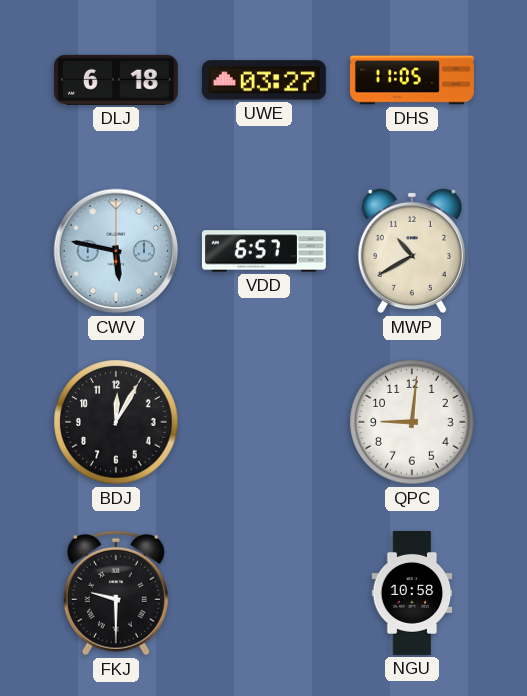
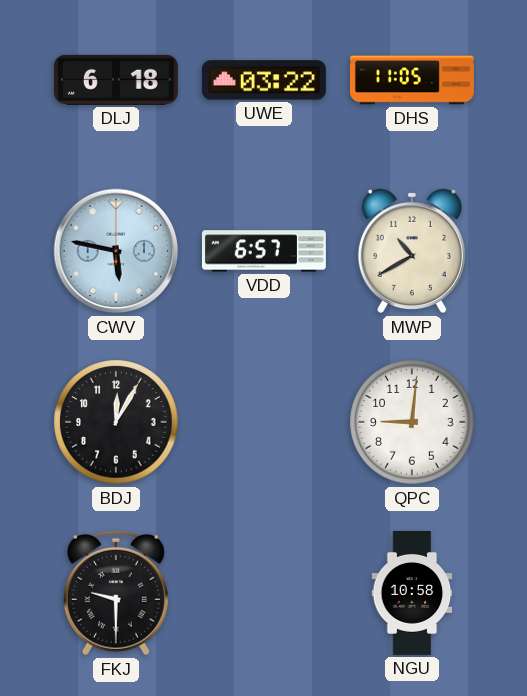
UWE: 03:27 -> 03:22
